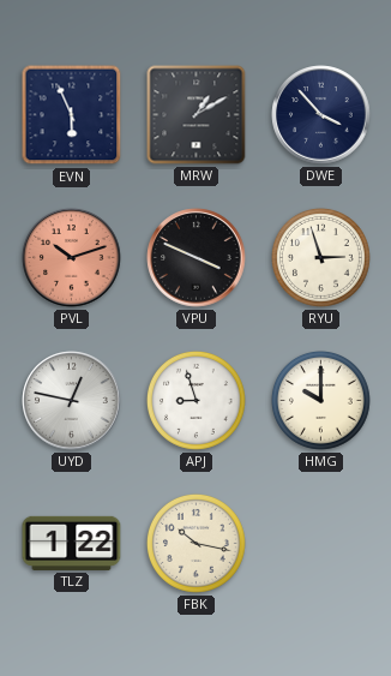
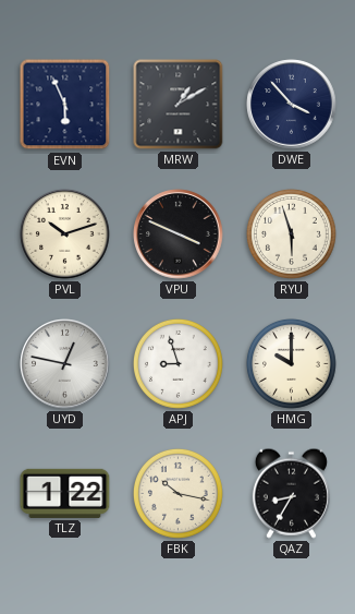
PVL dial: salmon -> cream
RYU: 2:57 -> 5:57
QAZ: none -> 8:35
